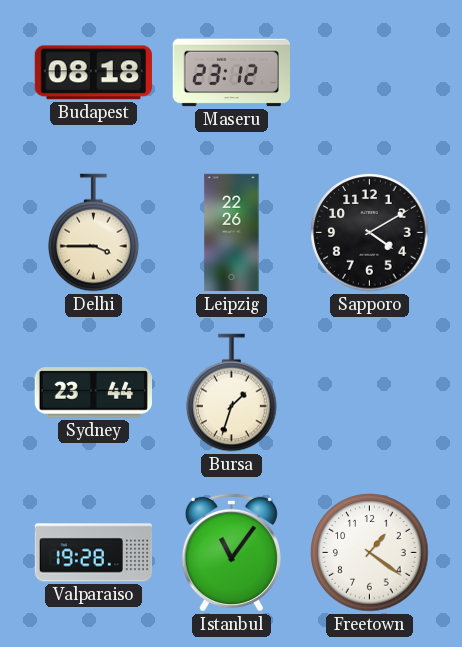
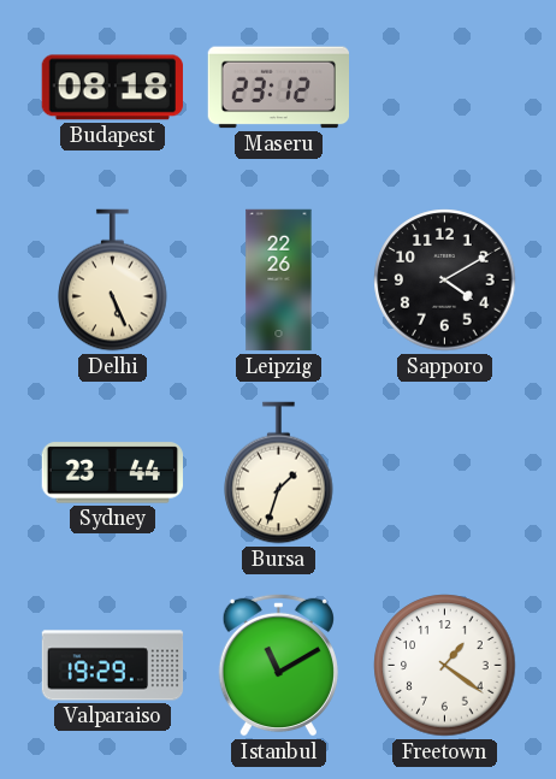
Delhi: 3:45 -> 5:26
Valparaiso: 19:28 -> 19:29
Istanbul: 11:06 -> 11:10
